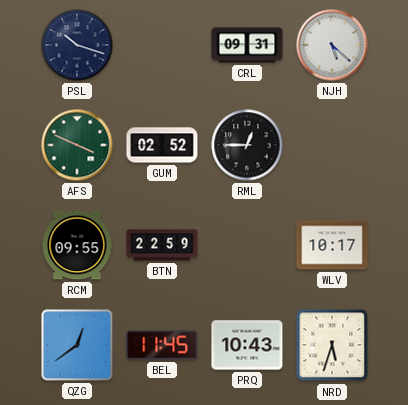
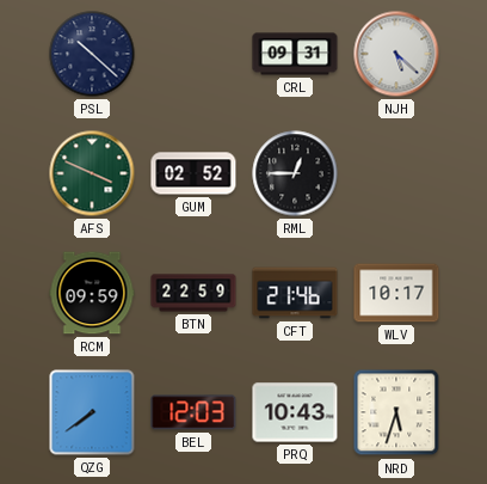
PSL: 10:18 -> 10:22
RCM: 09:55 -> 09:59
CFT: none -> 21:46
QZG: 12:39 -> 7:39
BEL: 11:45 -> 12:03
